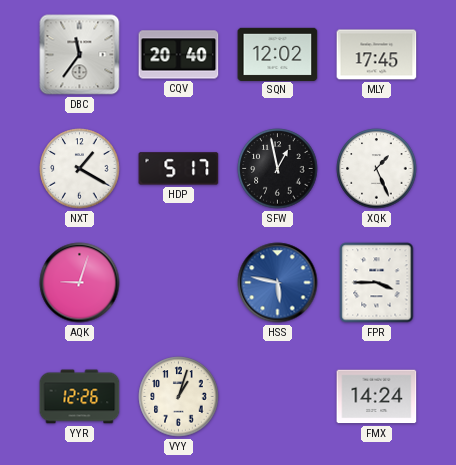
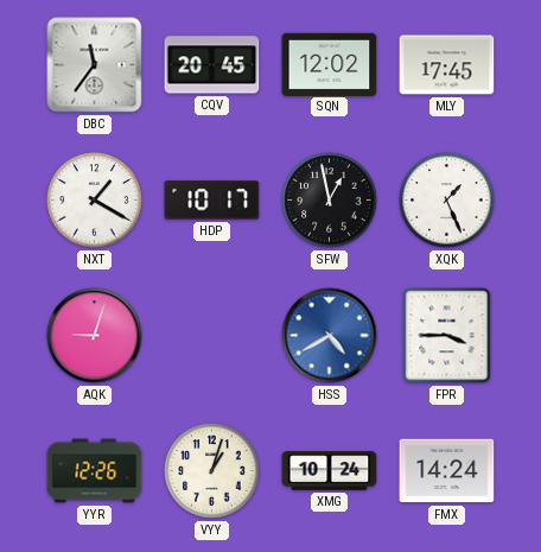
CQV: 20:40 -> 20:45
HDP: 5:17 -> 10:17
HSS: 5:47 -> 4:40
XMG: none -> 10:24
